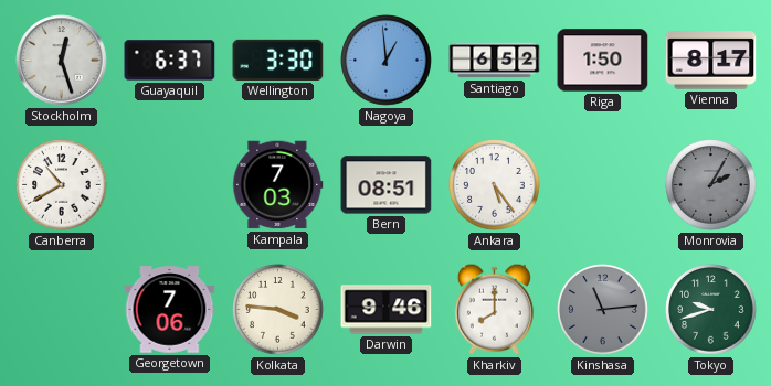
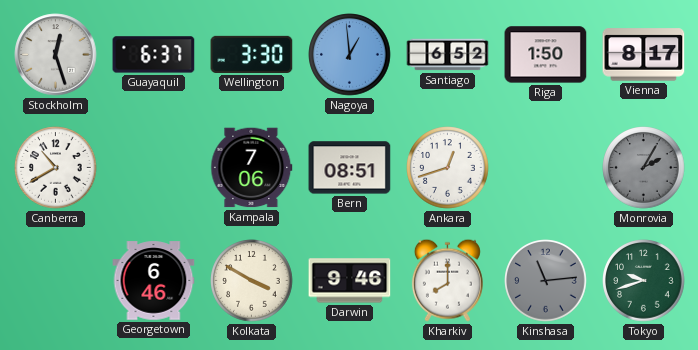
Kampala: 7:03 -> 7:06
Ankara: 5:24 -> 12:42
Georgetown: 7:06 -> 6:46
Kolkata: 3:46 -> 3:50
